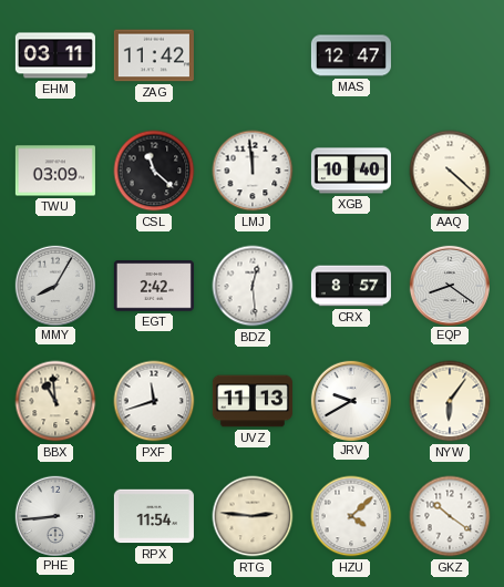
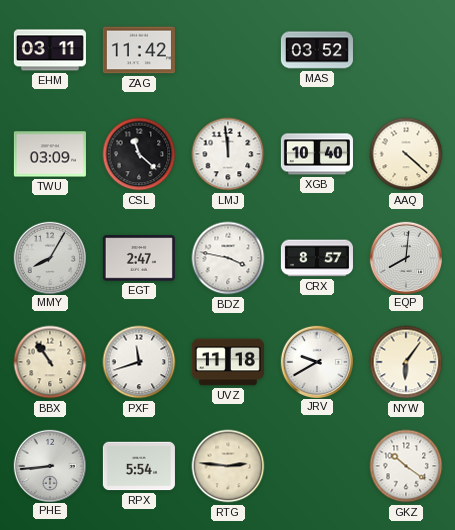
MAS: 12:47 -> 03:52
EGT: 2:42 -> 2:47
BDZ: 12:29 -> 3:47
EQP: 8:21 -> 8:01
BBX: 10:59 -> 10:54
UVZ: 11:13 -> 11:18
RPX: 11:54 -> 5:54
HZU: 4:08 -> none
